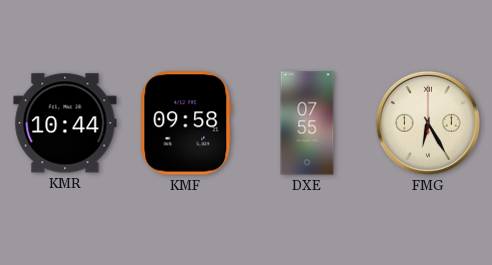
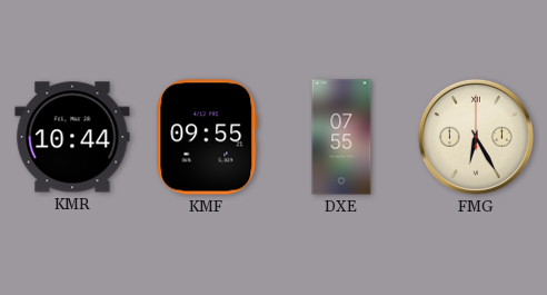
KMF: 09:58 -> 09:55
